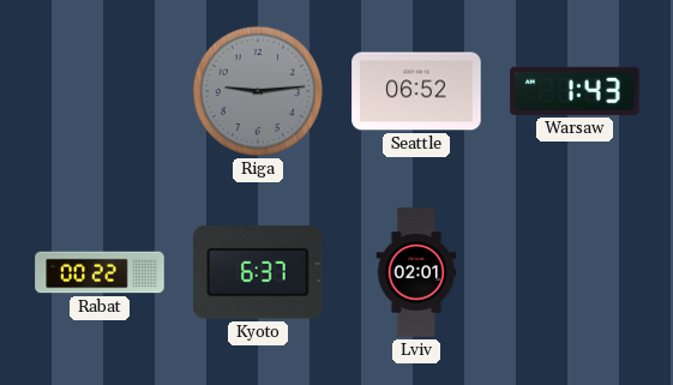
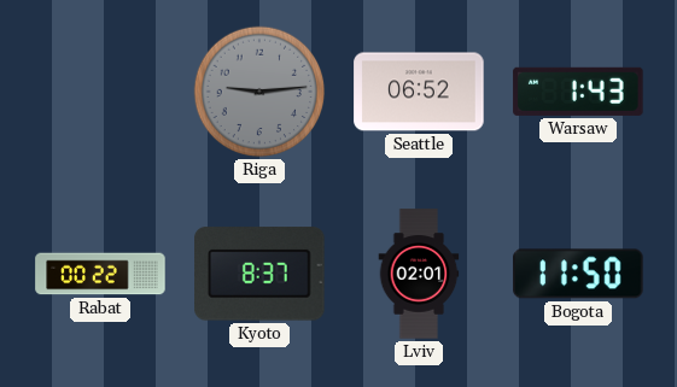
Kyoto: 6:37 -> 8:37
Bogota: none -> 11:50
